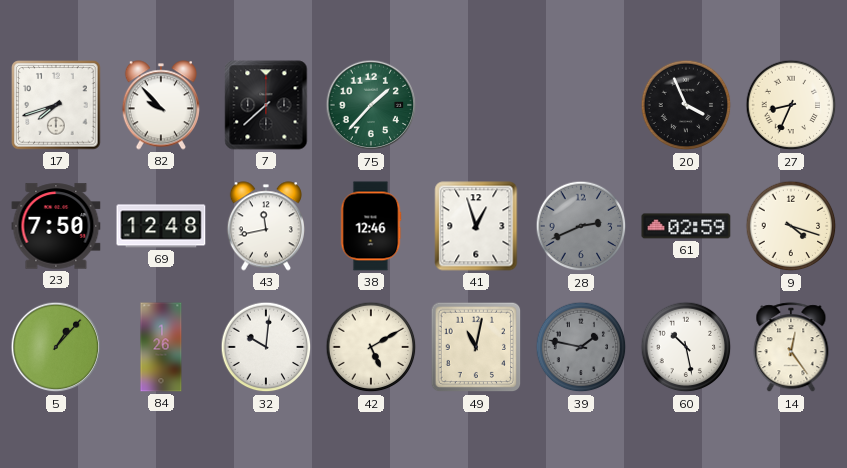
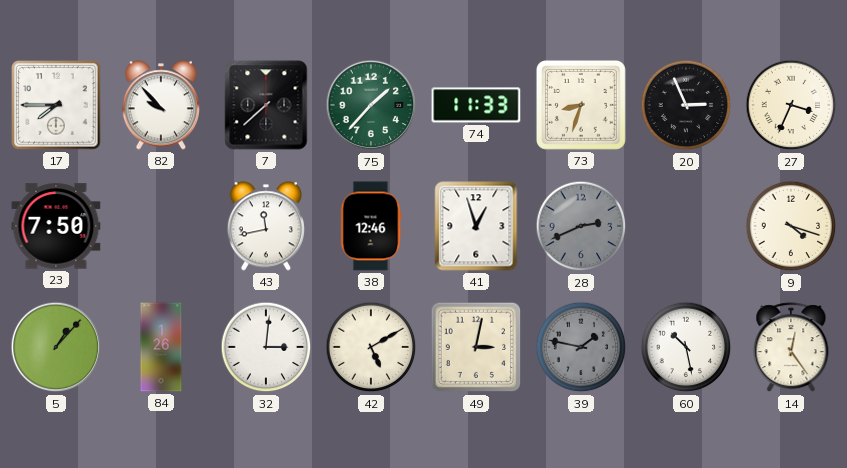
17: 7:42 -> 7:45
74: none -> 11:33
73: none -> 8:33
20: 3:56 -> 2:56
27: 8:34 -> 3:34
69: 12:48 -> none
61: 02:59 -> none
32: 10:01 -> 3:01
49: 11:02 -> 3:02
